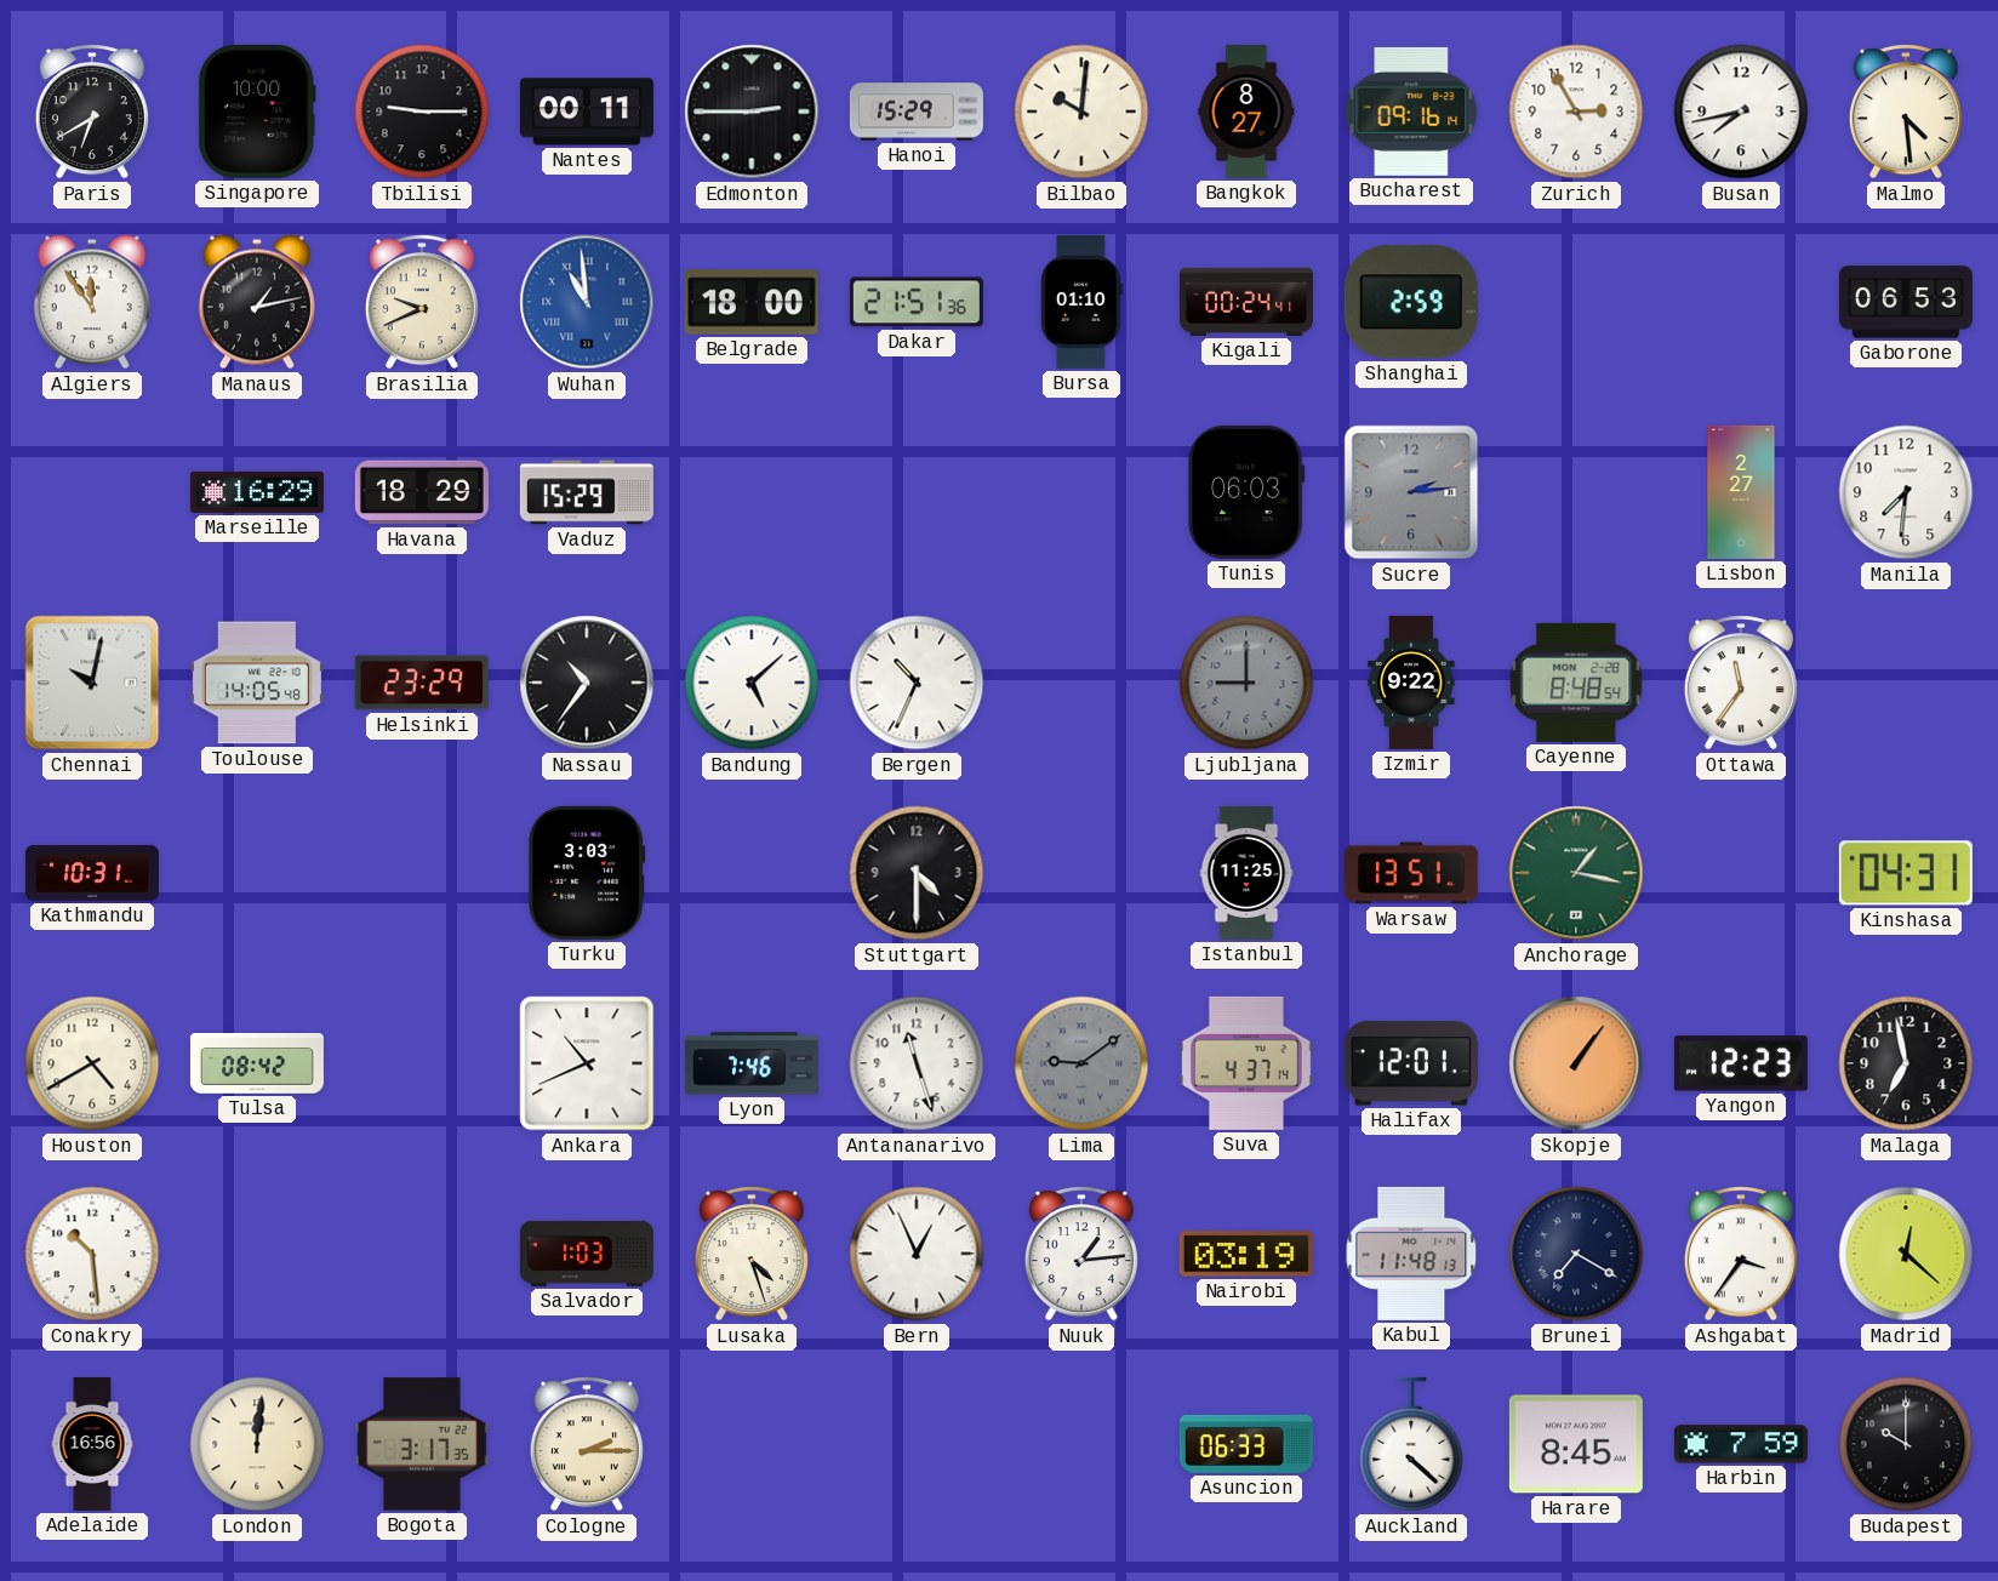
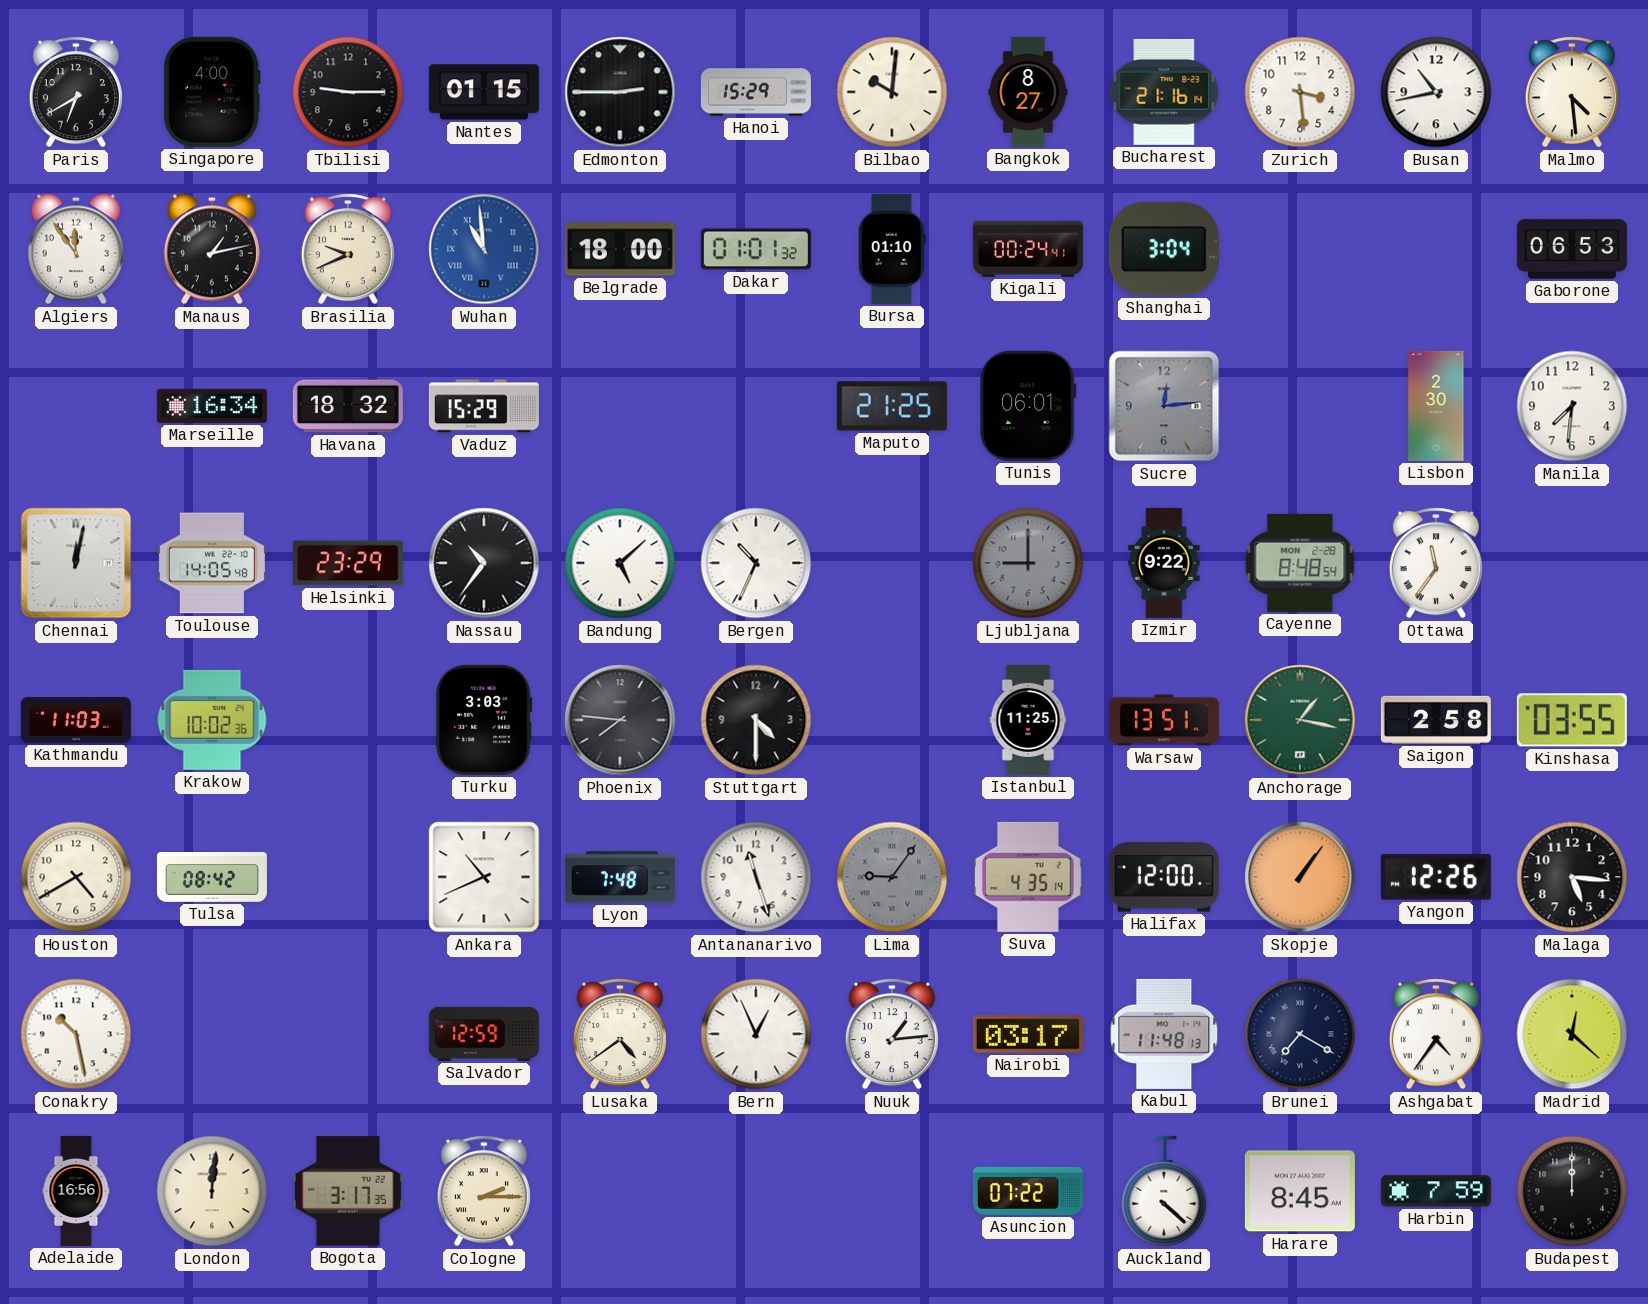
Singapore: 10:00 -> 4:00
Nantes: 00:11 -> 01:15
Bucharest: 09:16 -> 21:16
Zurich: 2:55 -> 3:29
Busan: 7:43 -> 10:43
Dakar: 21:51 -> 01:01
Shanghai: 2:59 -> 3:04
Marseille: 16:29 -> 16:34
Havana: 18:29 -> 18:32
Maputo: none -> 21:25
Tunis: 06:03 -> 06:01
Sucre: 2:14 -> 12:14
Lisbon: 2:27 -> 2:30
Chennai: 10:02 -> 12:02
Kathmandu: 10:31 -> 11:03
Krakow: none -> 10:02
Phoenix: none -> 7:46
Saigon: none -> 2:58
Kinshasa: 04:31 -> 03:55
Lyon: 7:46 -> 7:48
Lima: 9:09 -> 9:06
Suva: 4:37 -> 4:35
Halifax: 12:01 -> 12:00
Yangon: 12:23 -> 12:26
Malaga: 6:58 -> 5:16
Conakry: 10:29 -> 10:28
Salvador: 1:03 -> 12:59
Lusaka: 4:27 -> 4:39
Nairobi: 03:19 -> 03:17
Ashgabat: 3:36 -> 4:36
Asuncion: 06:33 -> 07:22
Budapest: 10:00 -> 12:00
